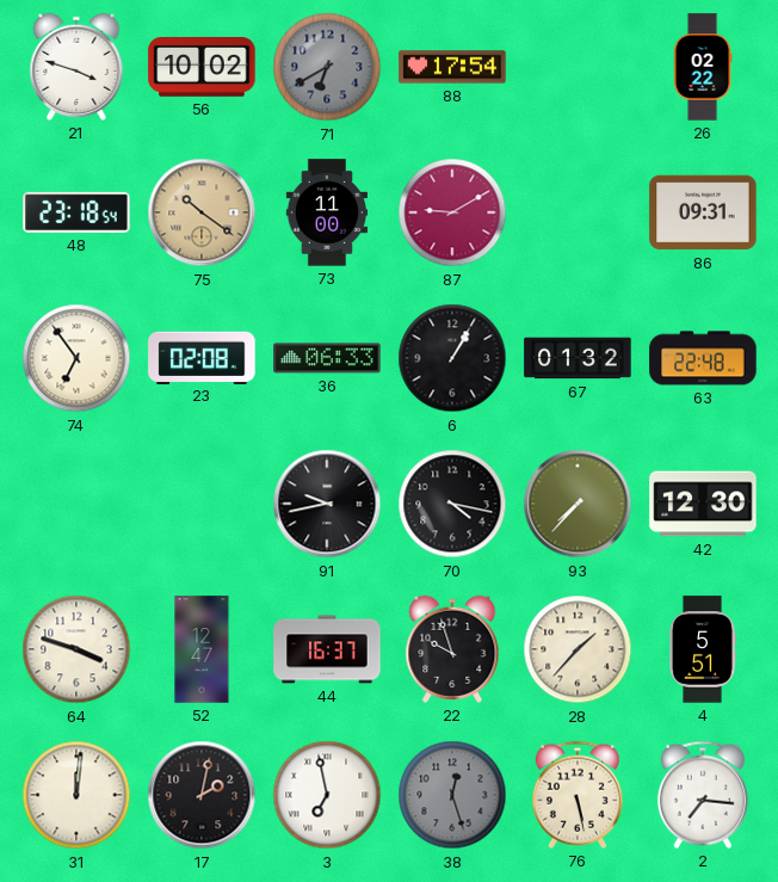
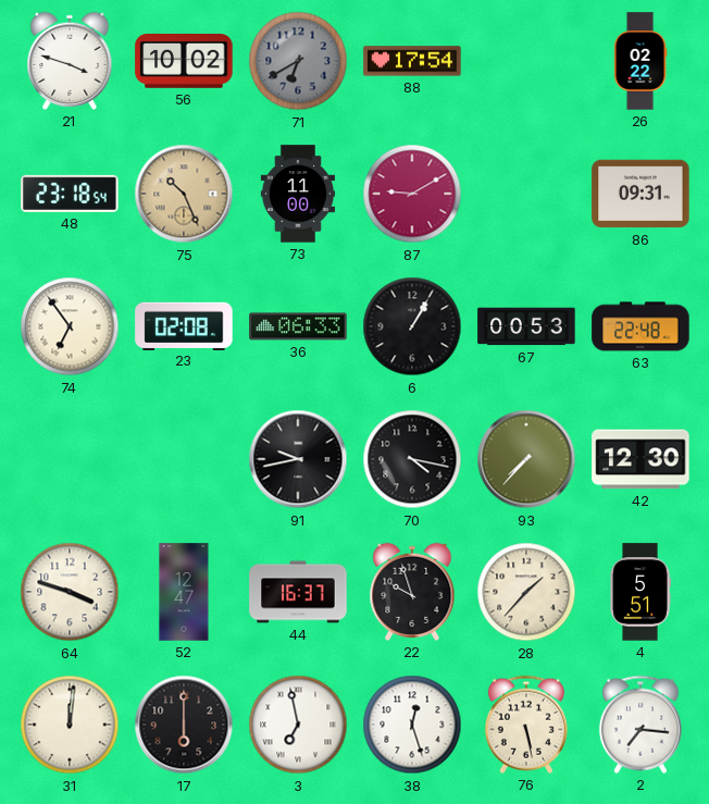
75: 10:21 -> 10:26
67: 01:32 -> 00:53
17: 2:02 -> 6:00
38 dial: grey -> white
